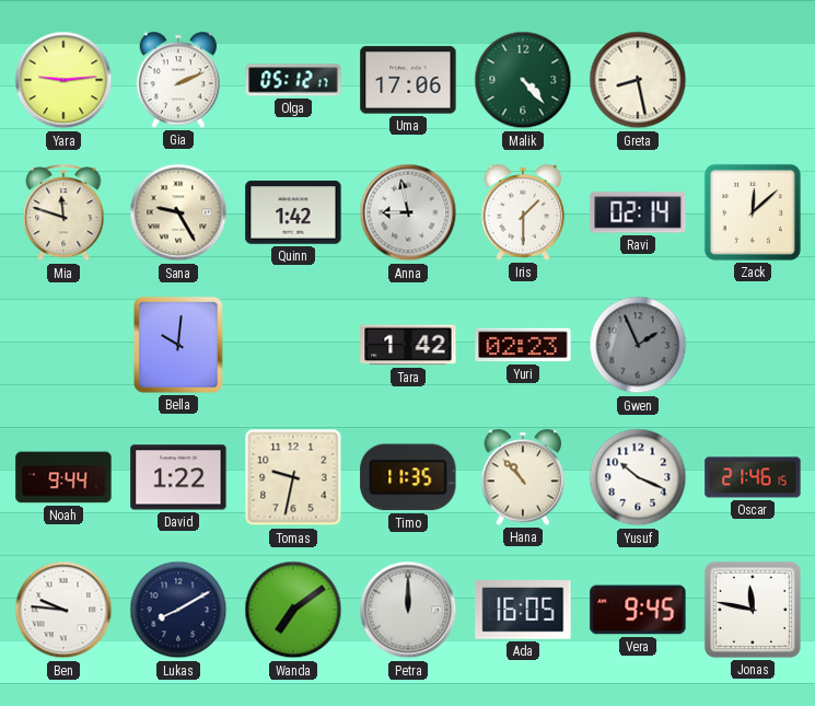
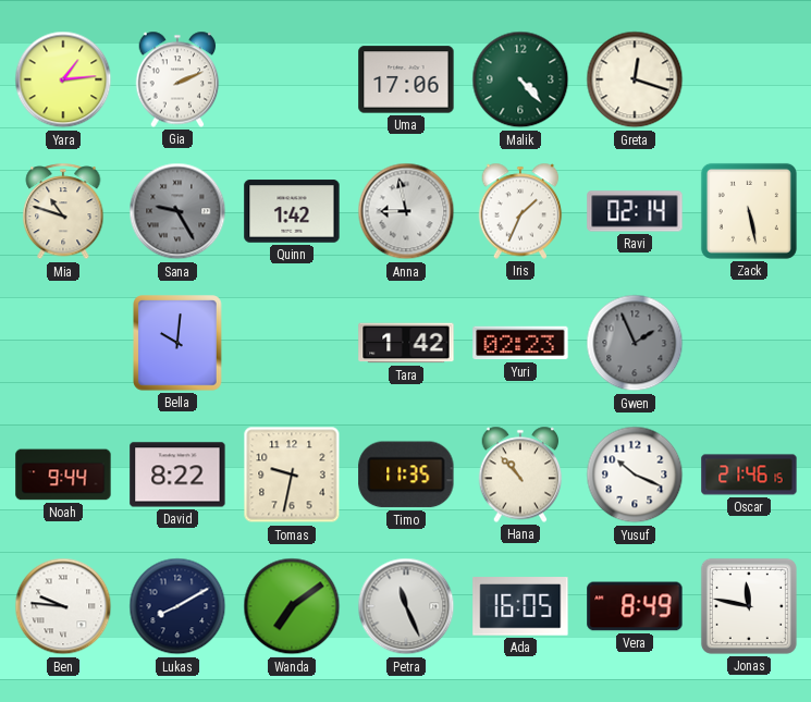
Yara: 9:14 -> 1:14
Olga: 05:12 -> none
Greta: 8:28 -> 12:18
Mia: 11:48 -> 10:48
Sana dial: cream -> grey
Iris: 1:30 -> 1:34
Zack: 12:08 -> 5:28
David: 1:22 -> 8:22
Petra: 12:00 -> 11:26
Vera: 9:45 -> 8:49
